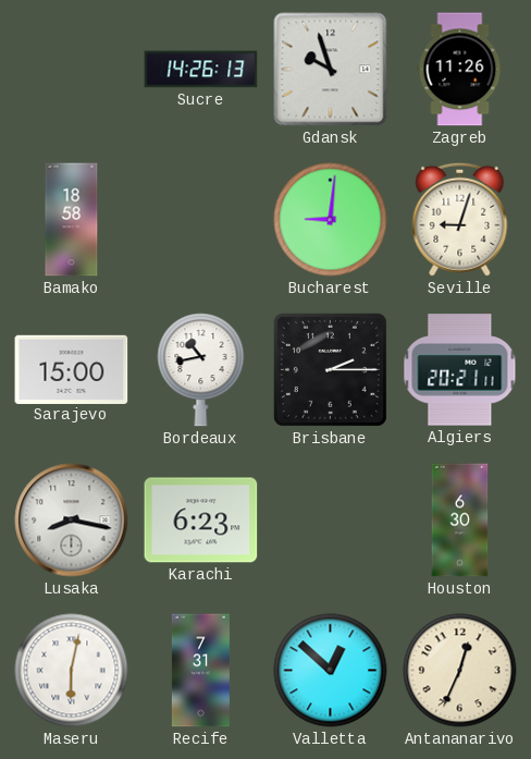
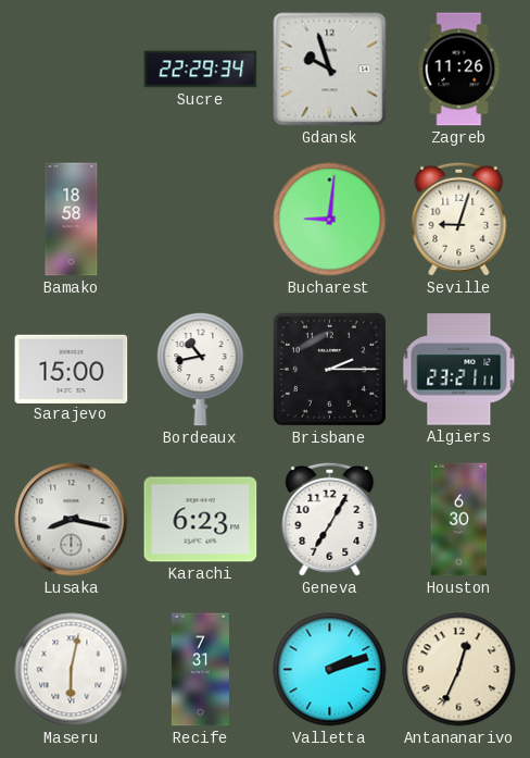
Sucre: 14:26 -> 22:29
Algiers: 20:21 -> 23:21
Geneva: none -> 7:05
Valletta: 12:52 -> 2:12
